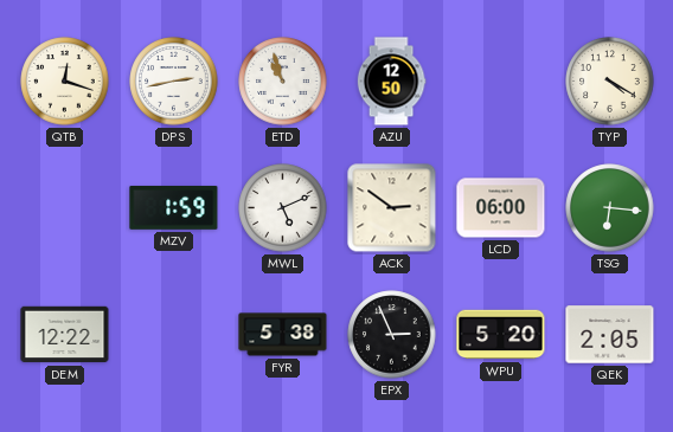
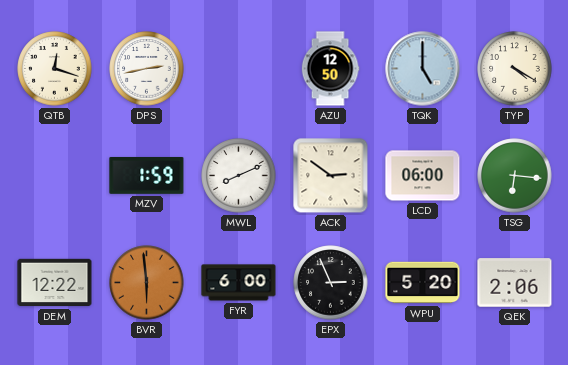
ETD: 10:57 -> none
TQK: none -> 5:00
MWL: 5:11 -> 8:11
BVR: none -> 5:59
FYR: 5:38 -> 6:00
QEK: 2:05 -> 2:06
